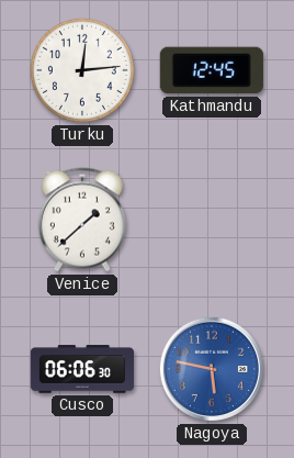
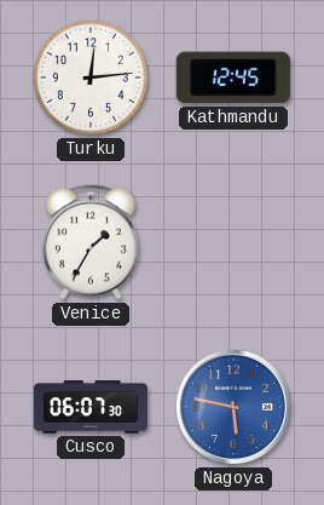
Venice: 1:38 -> 1:35
Cusco: 06:06 -> 06:07
